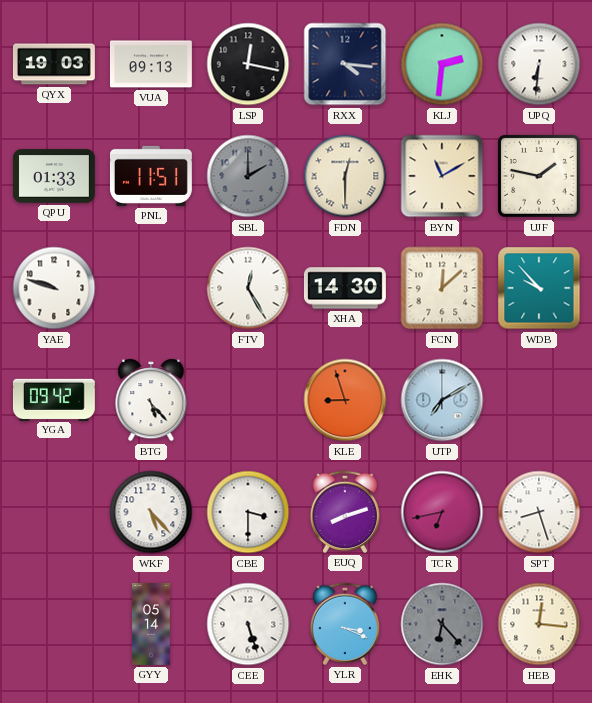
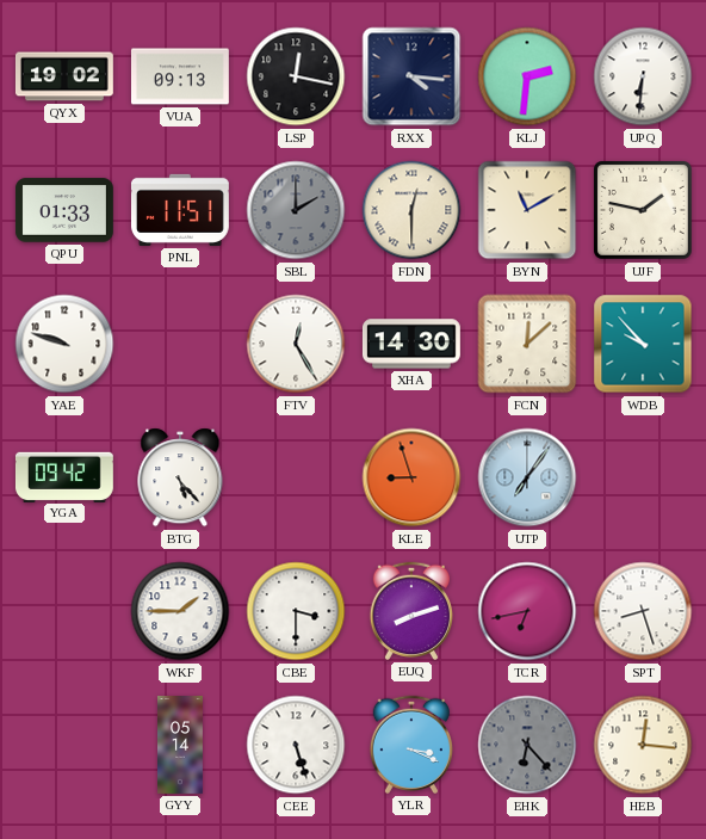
QYX: 19:03 -> 19:02
UTP: 7:10 -> 7:06
WKF: 5:23 -> 1:45
